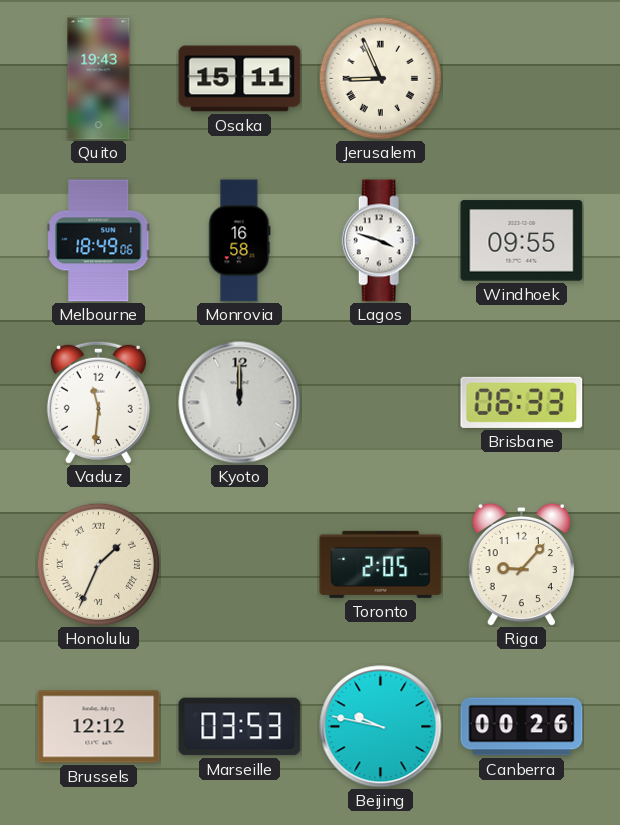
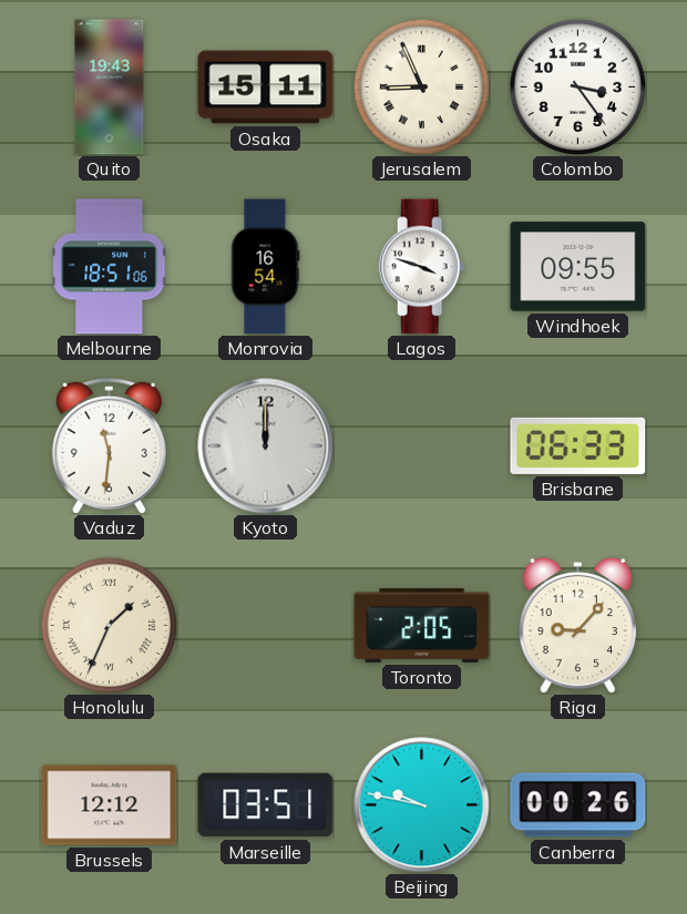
Colombo: none -> 3:24
Melbourne: 18:49 -> 18:51
Monrovia: 16:58 -> 16:54
Marseille: 03:53 -> 03:51
